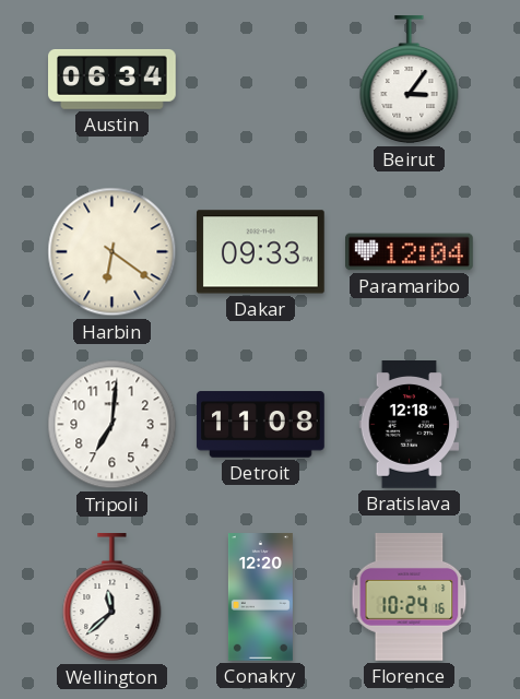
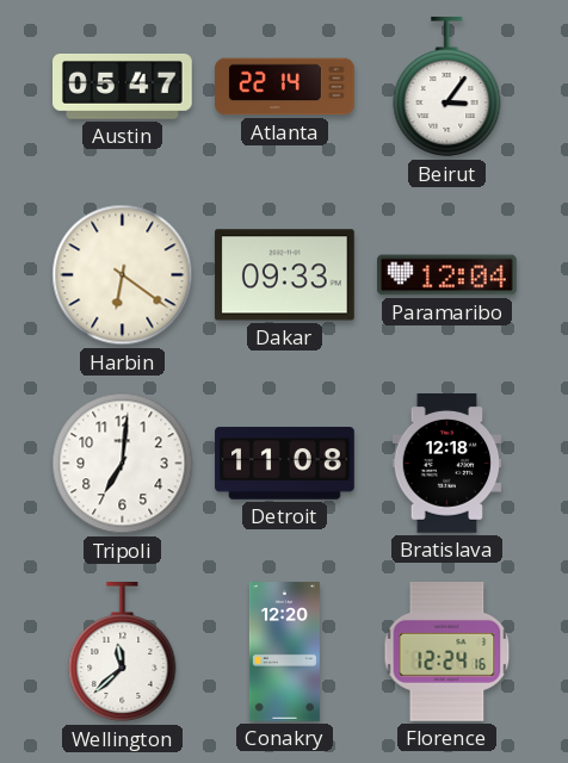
Austin: 06:34 -> 05:47
Atlanta: none -> 22:14
Florence: 10:24 -> 12:24
